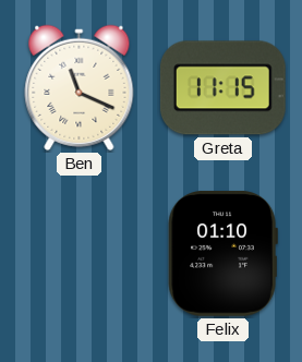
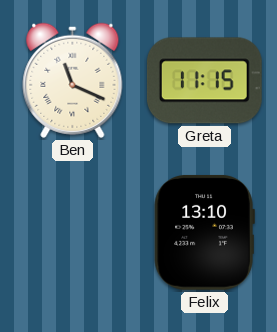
Felix: 01:10 -> 13:10
